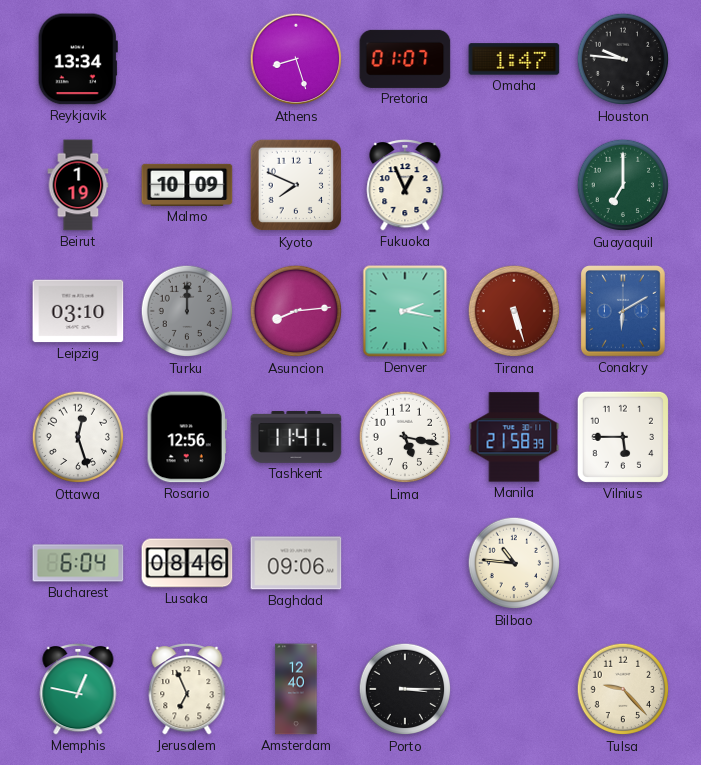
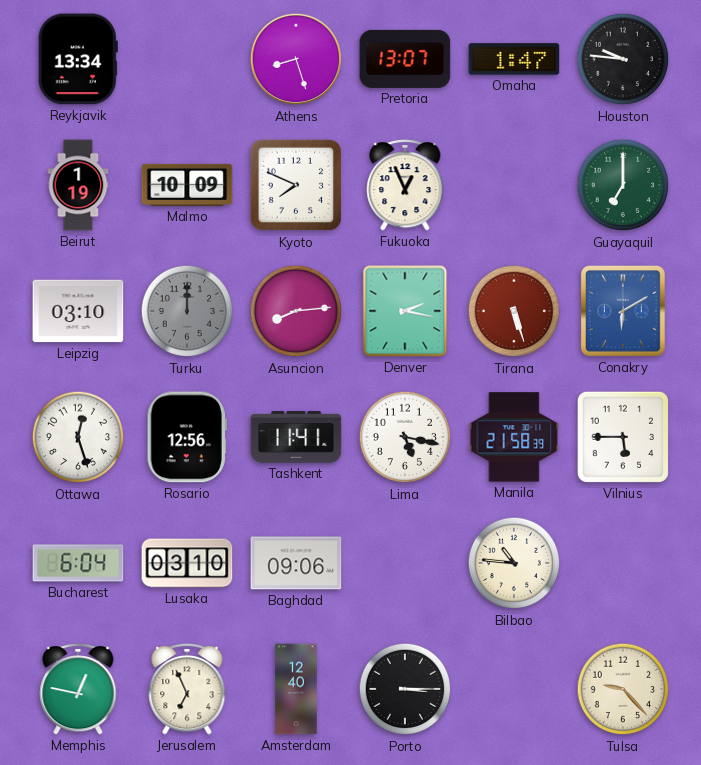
Pretoria: 01:07 -> 13:07
Lusaka: 08:46 -> 03:10
